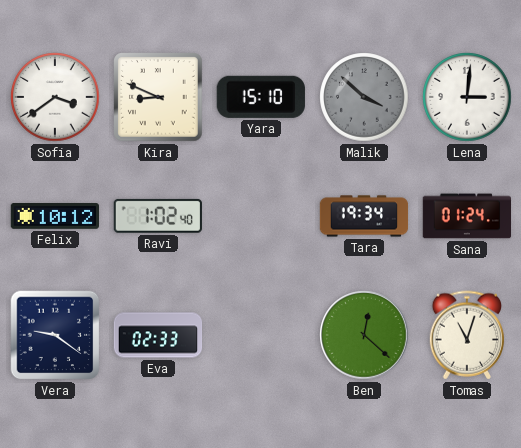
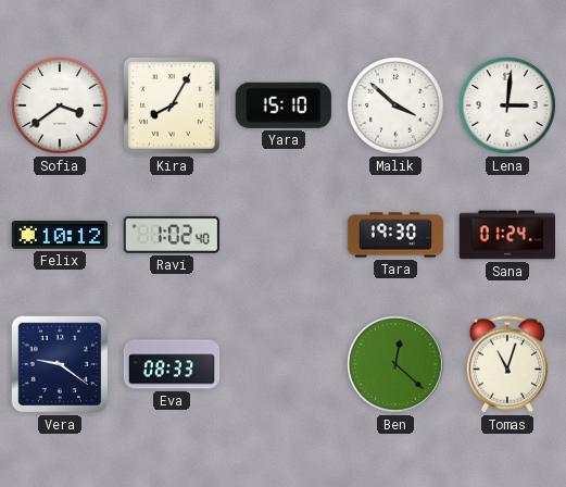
Kira: 8:49 -> 8:05
Malik dial: grey -> white
Tara: 19:34 -> 19:30
Eva: 02:33 -> 08:33
